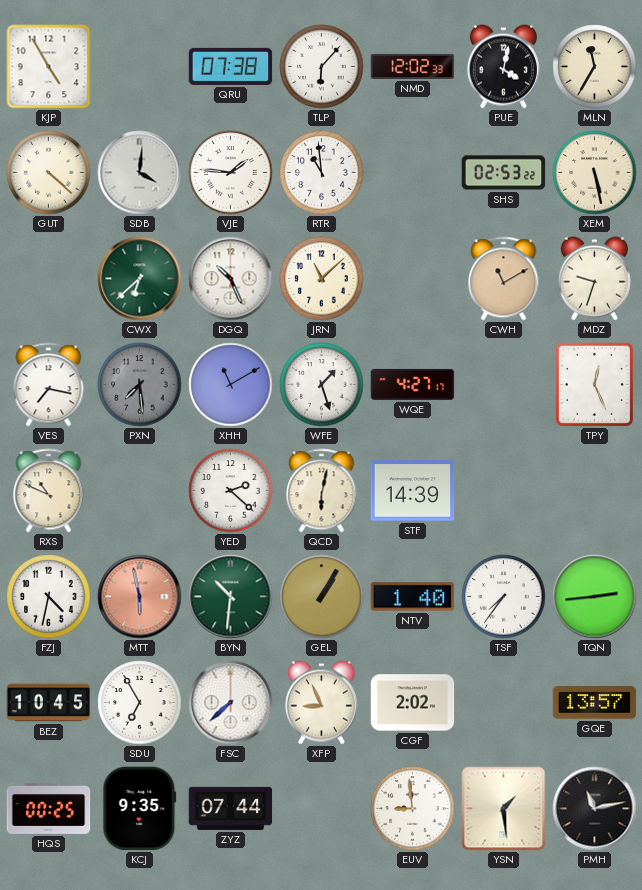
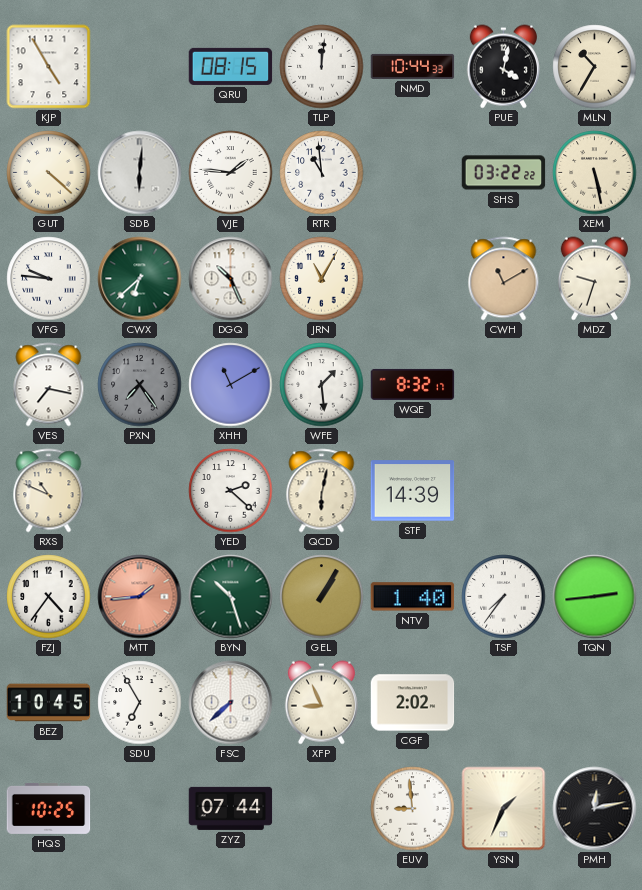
QRU: 07:38 -> 08:15
TLP: 6:07 -> 12:01
NMD: 12:02 -> 10:44
MLN: 11:35 -> 10:35
SDB: 4:01 -> 6:01
SHS: 02:53 -> 03:22
VFG: none -> 9:46
JRN: 11:08 -> 11:05
PXN: 7:29 -> 7:24
WFE: 1:27 -> 1:29
WQE: 4:27 -> 8:32
TPY: 12:26 -> none
FZJ: 4:32 -> 4:36
MTT: 5:58 -> 1:44
BYN: 10:31 -> 10:27
GQE: 13:57 -> none
HQS: 00:25 -> 10:25
KCJ: 9:35 -> none
YSN: 1:29 -> 1:34
PMH: 11:13 -> 12:13
